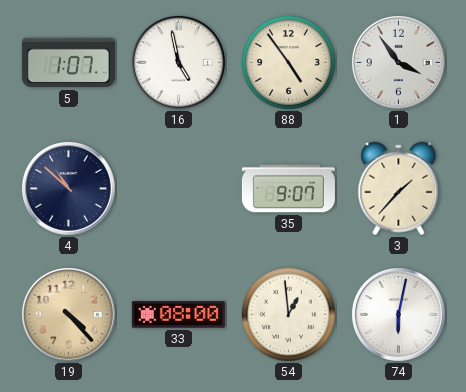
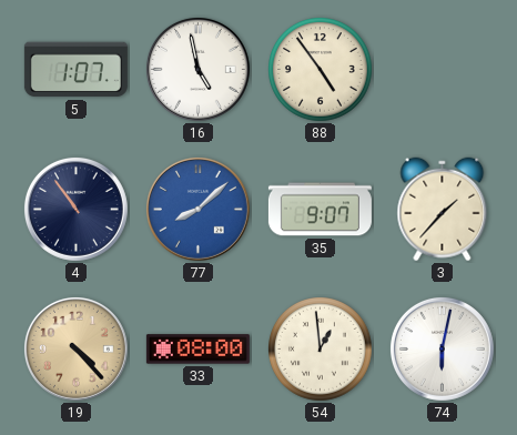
1: 3:54 -> none
4: 10:52 -> 10:54
77: none -> 8:08
